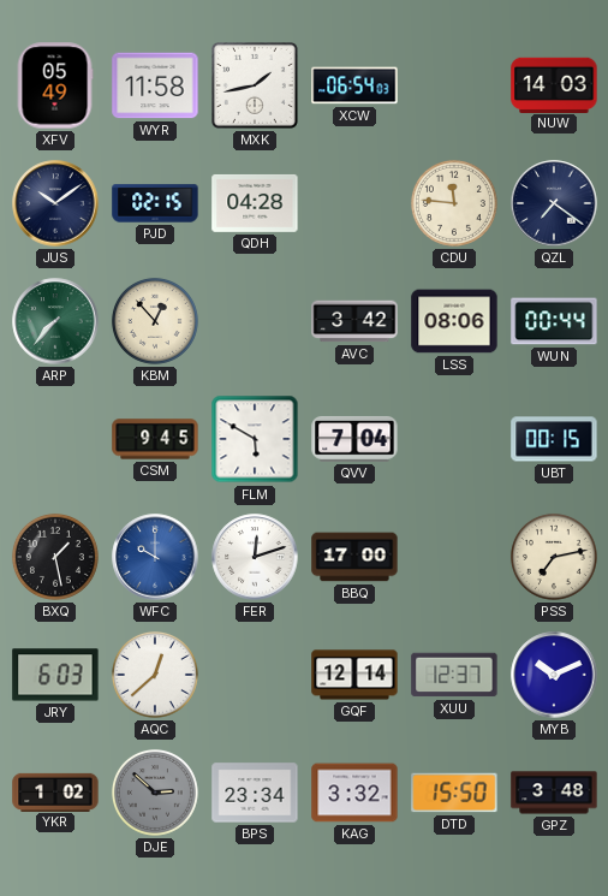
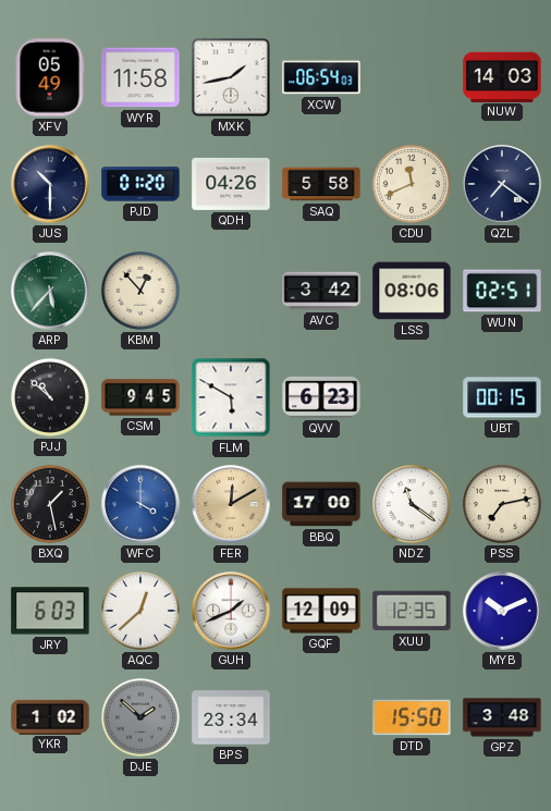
JUS: 10:09 -> 10:30
PJD: 02:15 -> 01:20
QDH: 04:28 -> 04:26
SAQ: none -> 5:58
CDU: 11:46 -> 11:41
ARP: 7:37 -> 5:37
WUN: 00:44 -> 02:51
PJJ: none -> 10:52
QVV: 7:04 -> 6:23
WFC: 10:00 -> 4:00
FER: 12:12 -> 12:10
FER dial: white -> champagne
NDZ: none -> 11:21
GUH: none -> 1:41
GQF: 12:14 -> 12:09
XUU: 12:37 -> 12:35
DJE: 2:52 -> 1:52
KAG: 3:32 -> none
